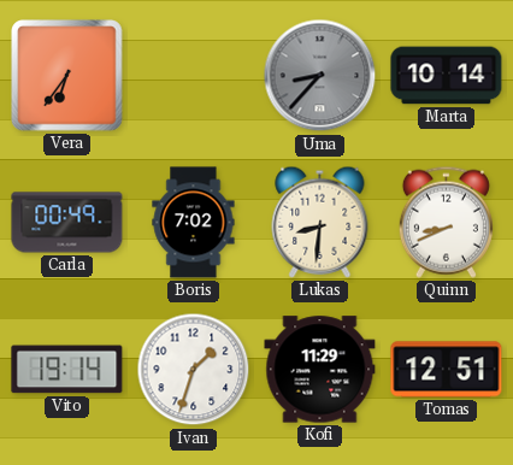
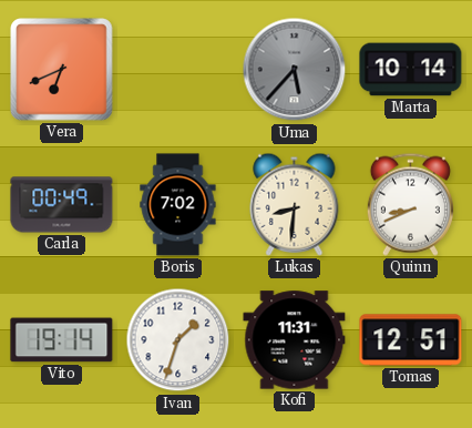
Vera: 6:36 -> 6:41
Uma: 8:37 -> 5:37
Kofi: 11:29 -> 11:31
